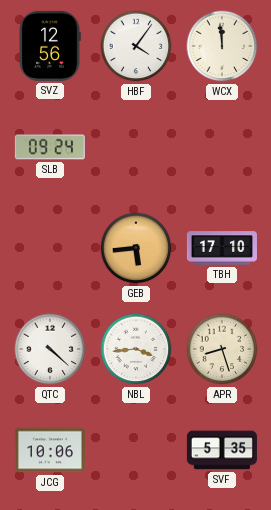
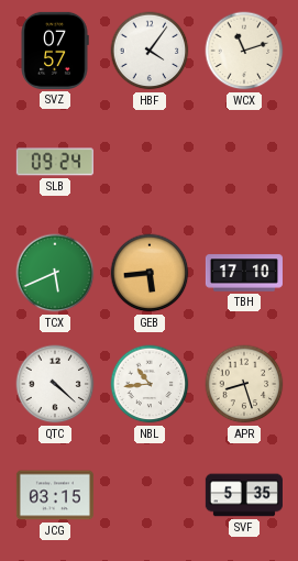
SVZ: 12:56 -> 07:57
WCX: 11:59 -> 11:12
TCX: none -> 5:41
NBL: 3:44 -> 10:44
JCG: 10:06 -> 03:15
